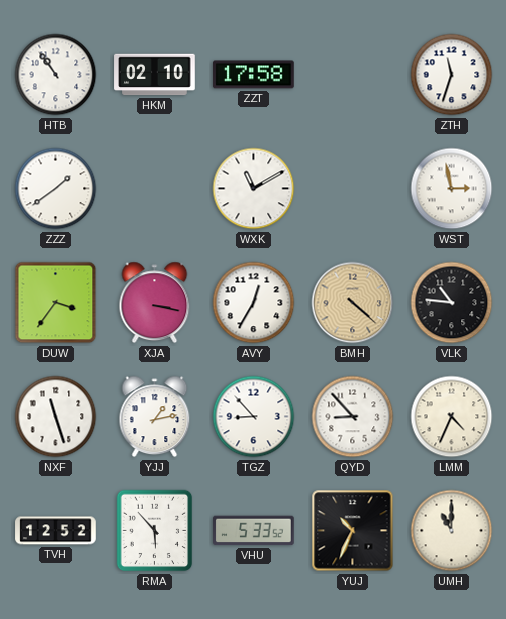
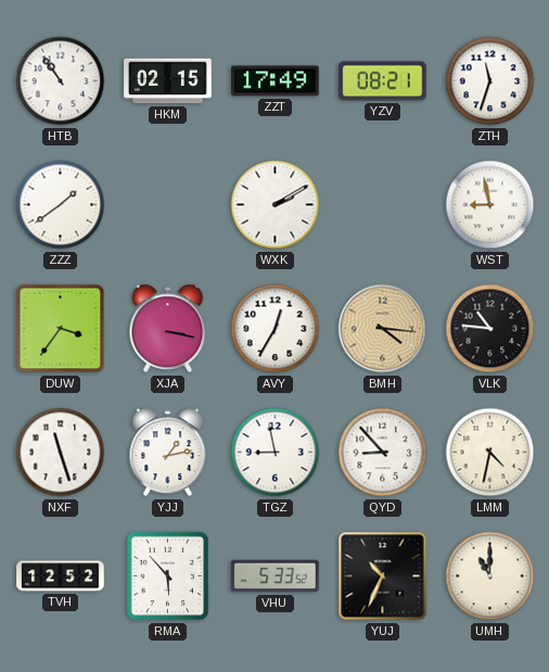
HKM: 02:10 -> 02:15
ZZT: 17:58 -> 17:49
YZV: none -> 08:21
WXK: 11:10 -> 2:10
WST: 2:58 -> 8:58
BMH: 4:22 -> 4:16
TGZ: 8:53 -> 8:58
LMM: 4:34 -> 4:32
